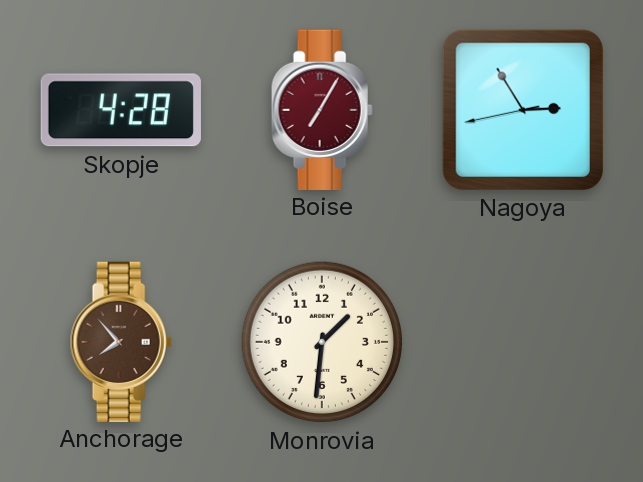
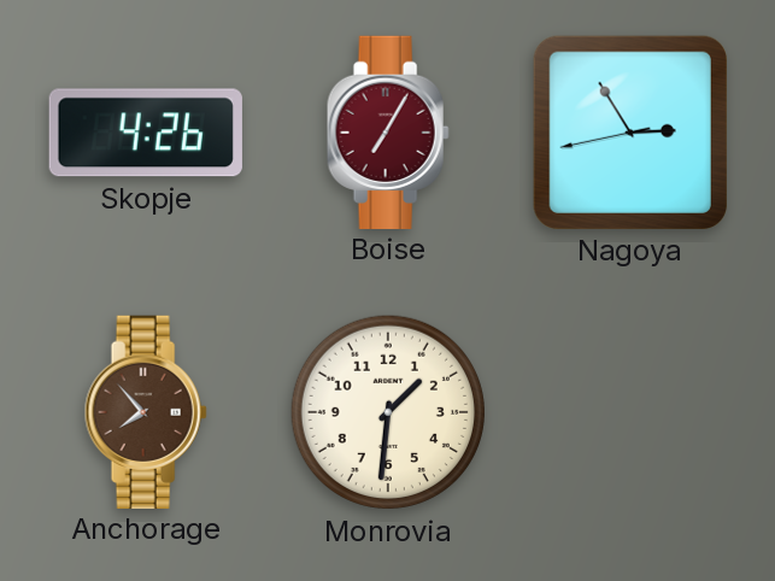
Skopje: 4:28 -> 4:26
